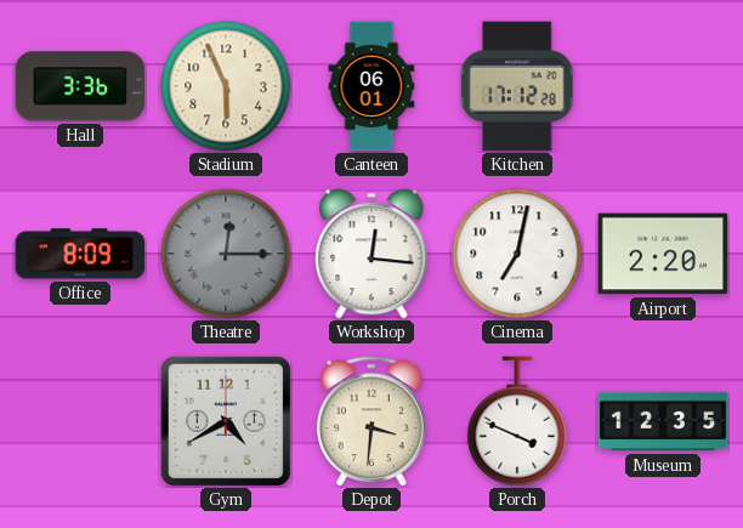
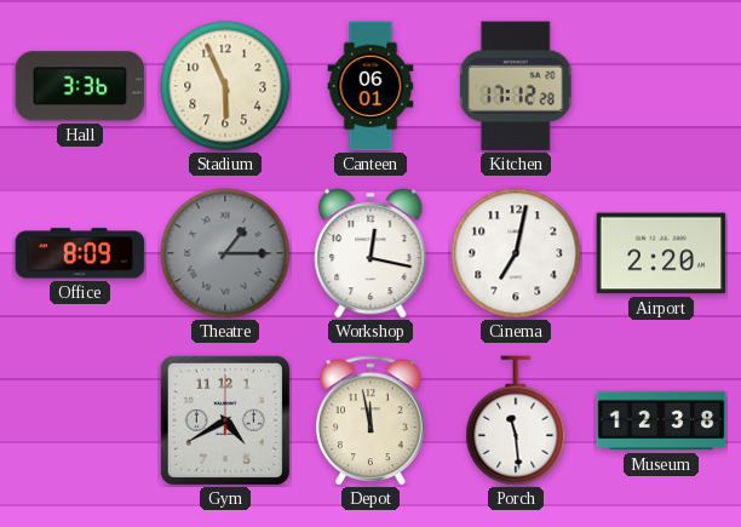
Theatre: 12:15 -> 1:15
Workshop: 12:16 -> 12:17
Depot: 3:31 -> 11:58
Porch: 3:49 -> 11:29
Museum: 12:35 -> 12:38
